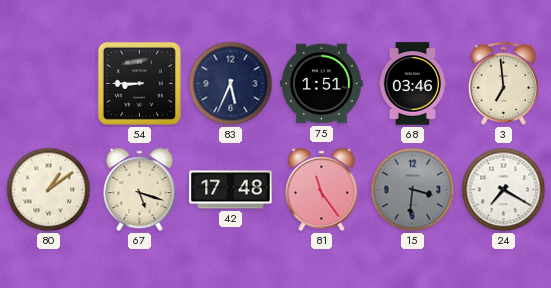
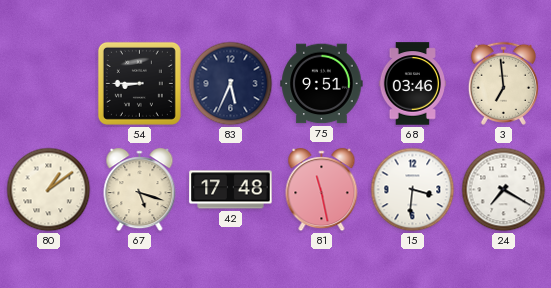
75: 1:51 -> 9:51
81: 11:24 -> 11:28
15 dial: grey -> white
